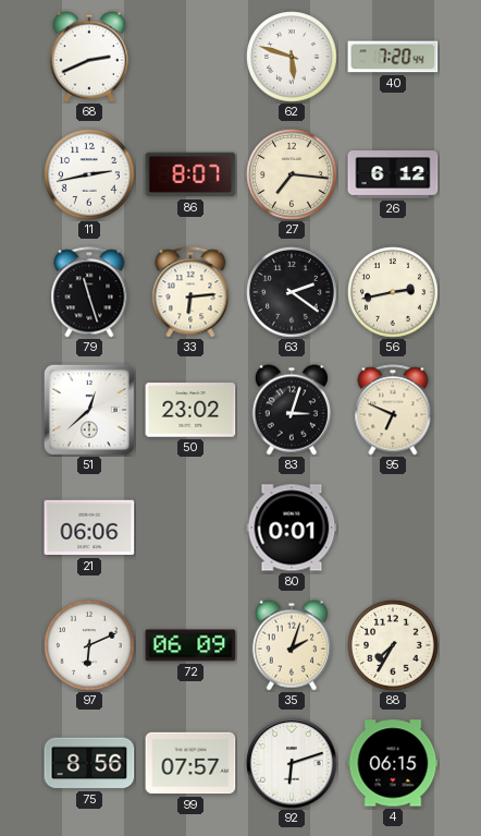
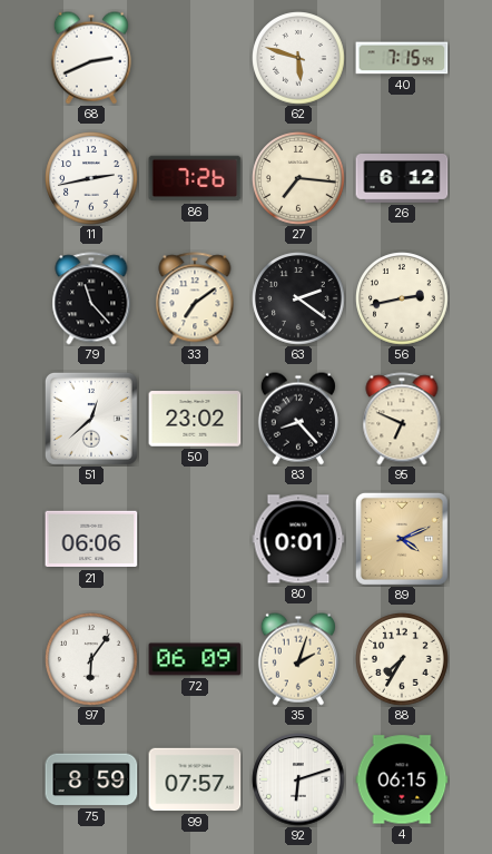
40: 7:20 -> 7:15
86: 8:07 -> 7:26
79: 11:27 -> 11:23
33: 6:14 -> 7:09
83: 3:03 -> 8:23
89: none -> 4:11
97: 6:11 -> 6:06
75: 8:56 -> 8:59
